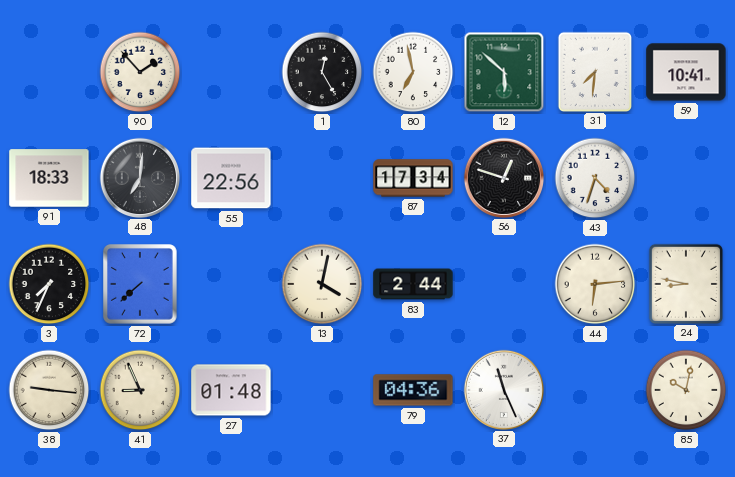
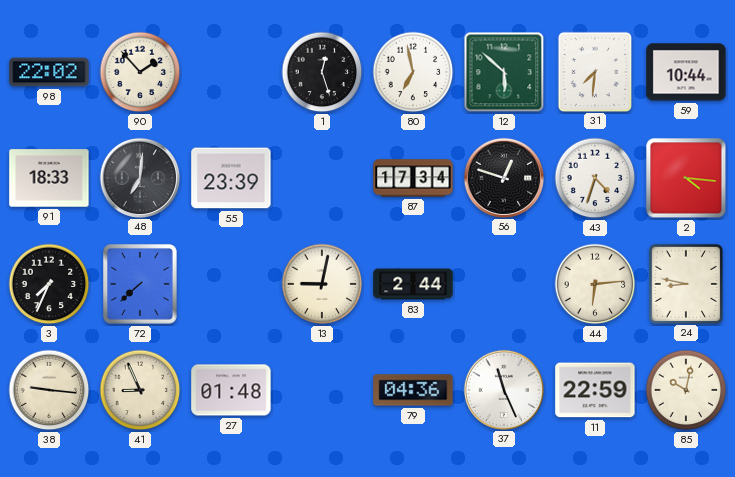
98: none -> 22:02
1: 12:25 -> 12:27
59: 10:41 -> 10:44
55: 22:56 -> 23:39
2: none -> 4:16
13: 4:02 -> 9:02
11: none -> 22:59
